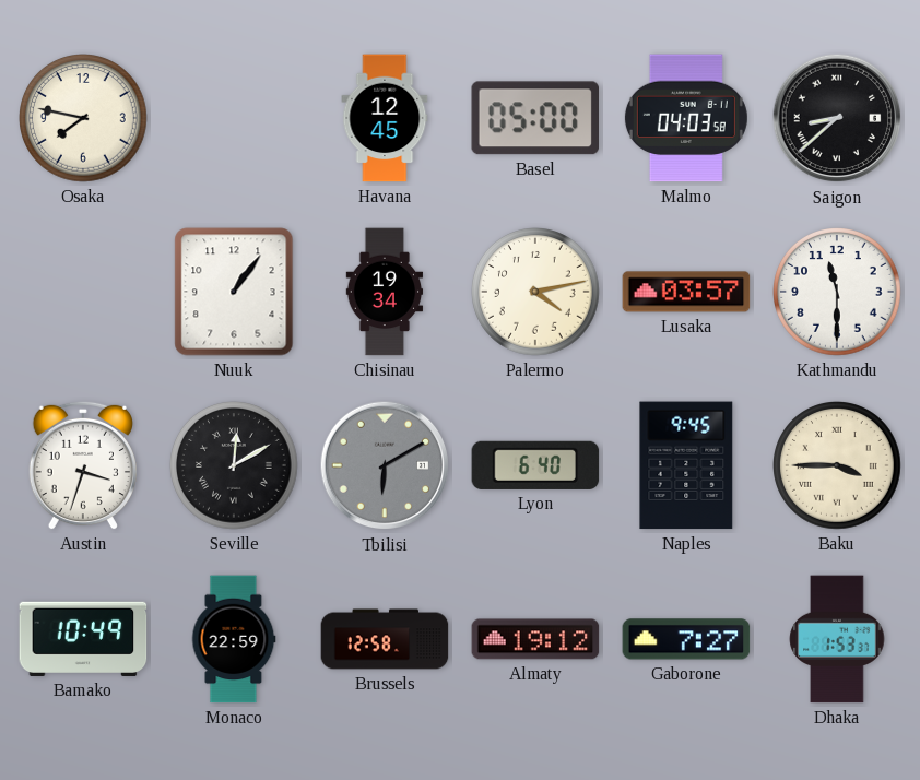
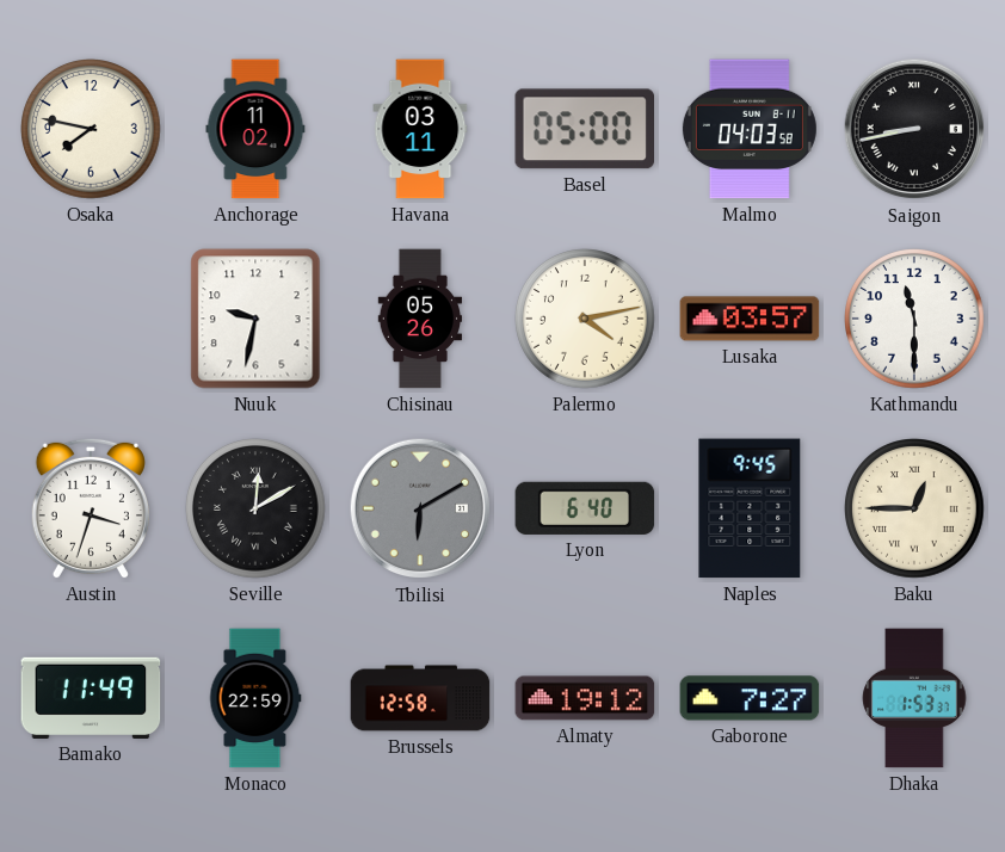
Anchorage: none -> 11:02
Havana: 12:45 -> 03:11
Saigon: 8:38 -> 8:43
Nuuk: 1:06 -> 9:32
Chisinau: 19:34 -> 05:26
Baku: 3:45 -> 12:45
Bamako: 10:49 -> 11:49
